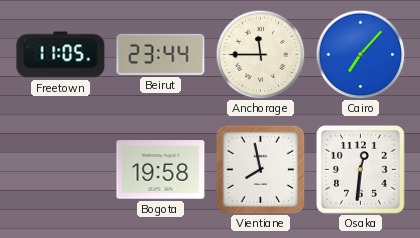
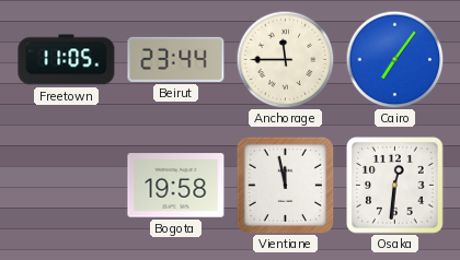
Cairo: 7:07 -> 7:06
Vientiane: 7:58 -> 11:58
